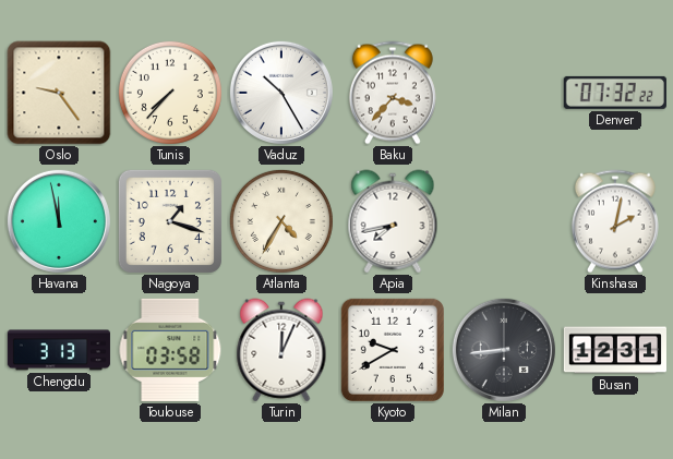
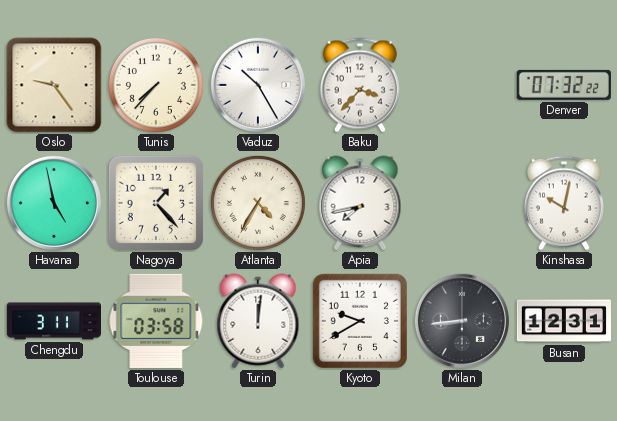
Havana: 11:58 -> 4:58
Nagoya: 1:18 -> 1:23
Kinshasa: 2:02 -> 10:02
Chengdu: 3:13 -> 3:11
Turin: 12:04 -> 12:01
